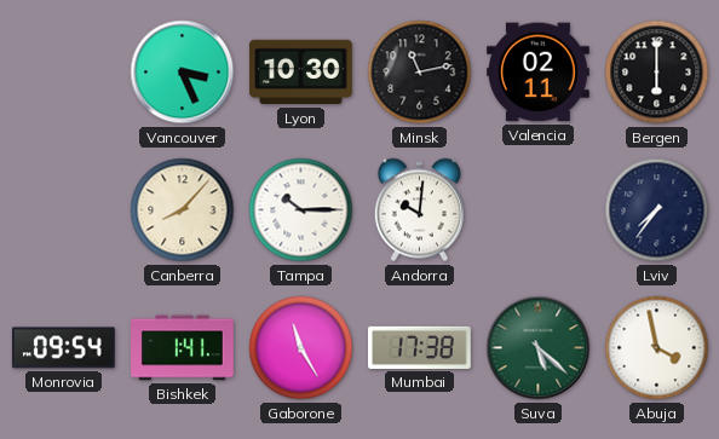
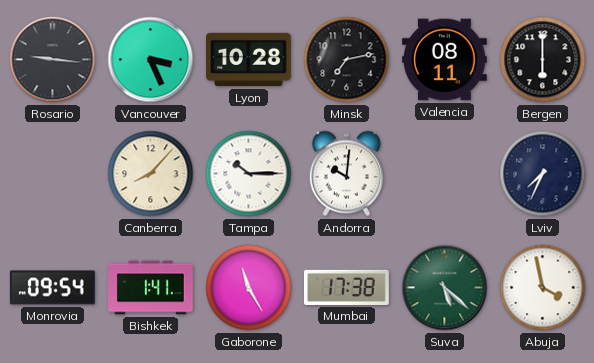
Rosario: none -> 9:16
Lyon: 10:30 -> 10:28
Minsk: 11:13 -> 7:13
Valencia: 02:11 -> 08:11
Lviv: 7:36 -> 7:34
